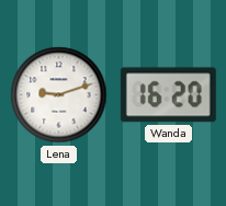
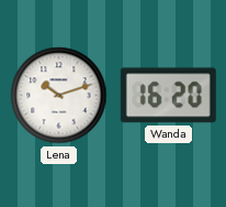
Lena: 9:12 -> 10:12
